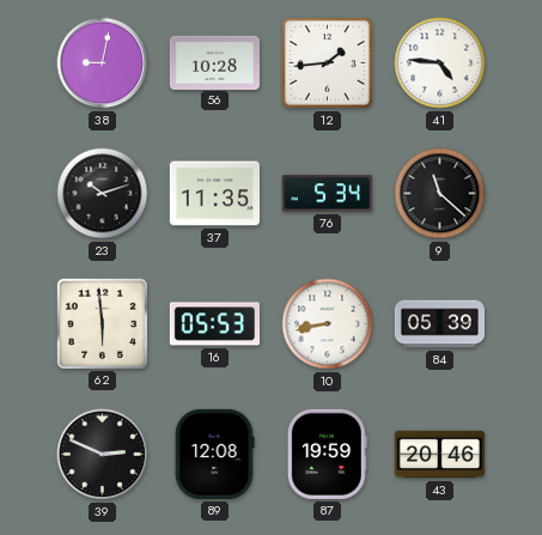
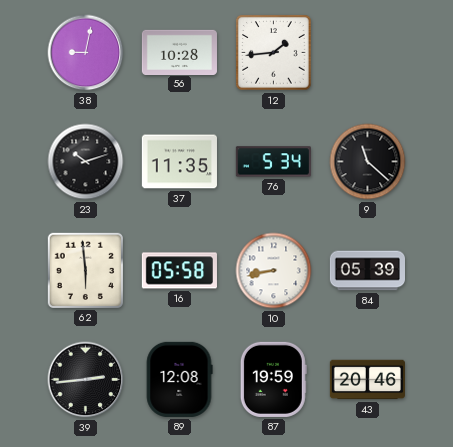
41: 4:46 -> none
16: 05:53 -> 05:58
39: 2:49 -> 2:44
